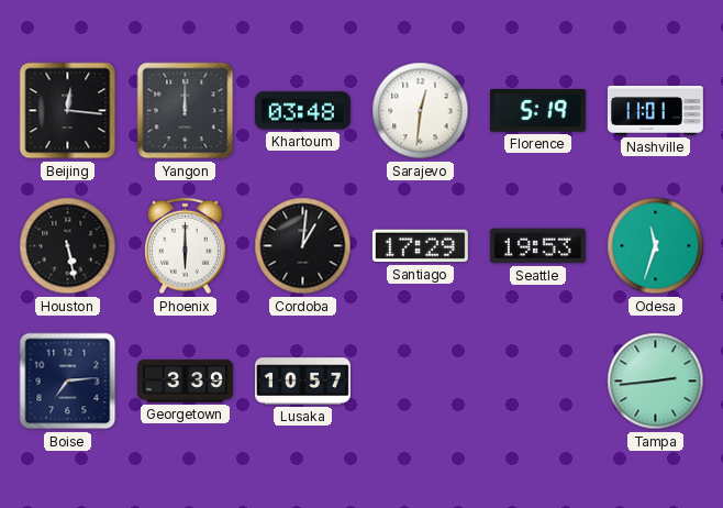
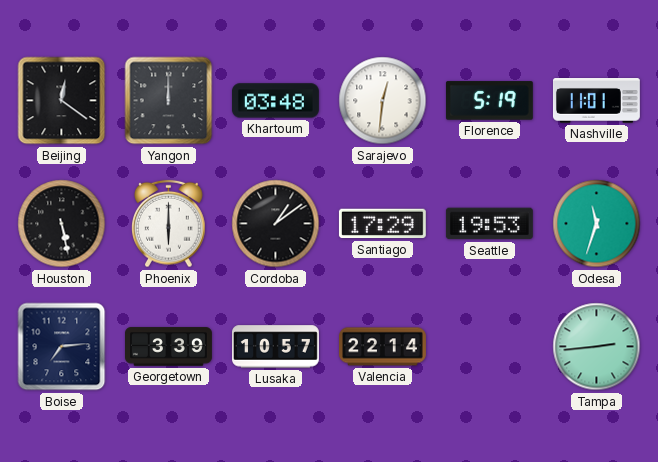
Beijing: 12:16 -> 12:21
Cordoba: 1:01 -> 1:09
Valencia: none -> 22:14
